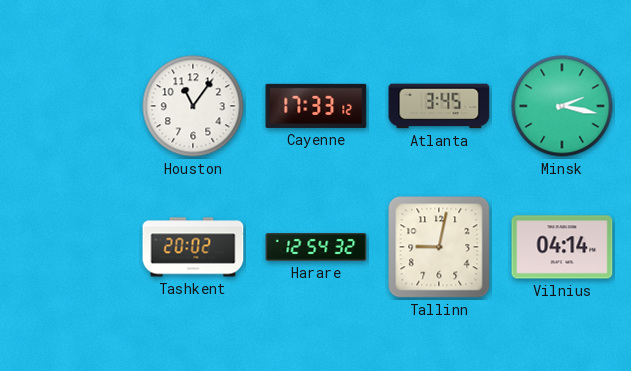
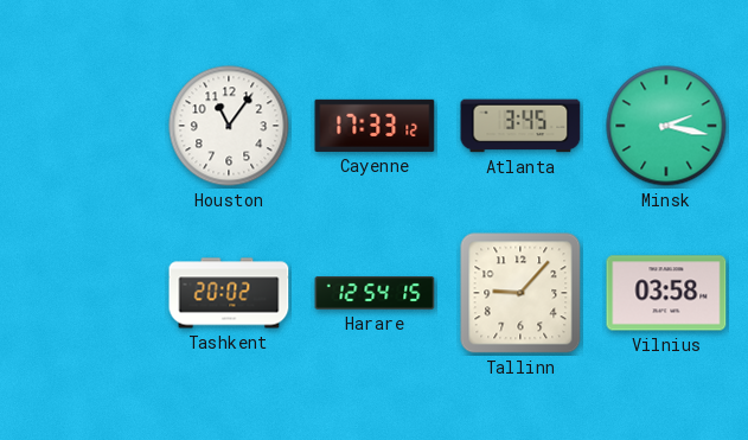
Harare: 12:54:32 -> 12:54:15
Tallinn: 9:02 -> 9:07
Vilnius: 04:14 -> 03:58
